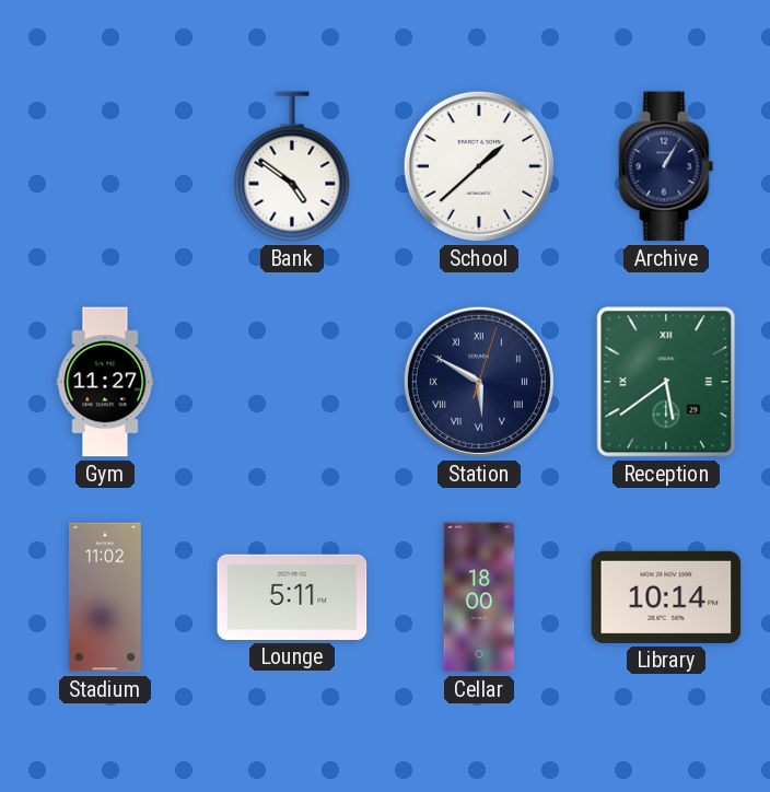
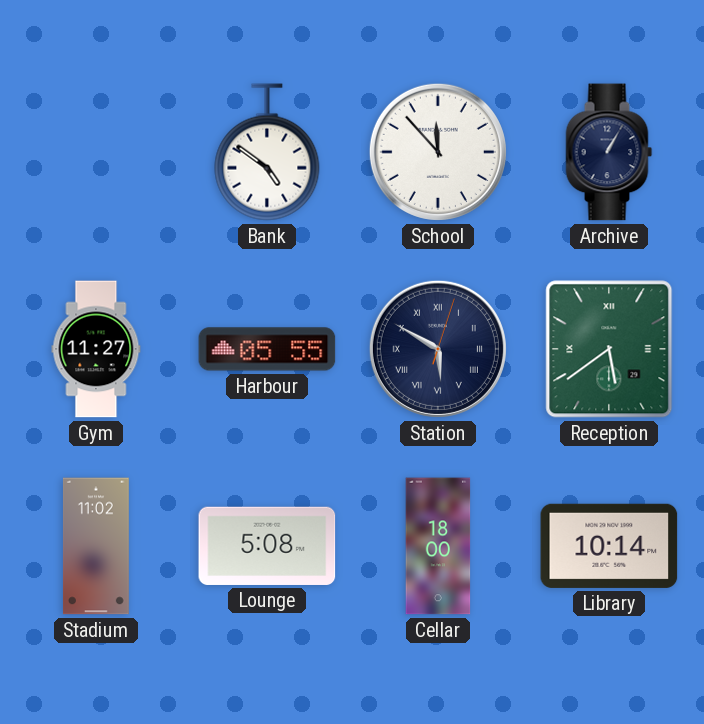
School: 1:38 -> 11:53
Harbour: none -> 05:55
Lounge: 5:11 -> 5:08
